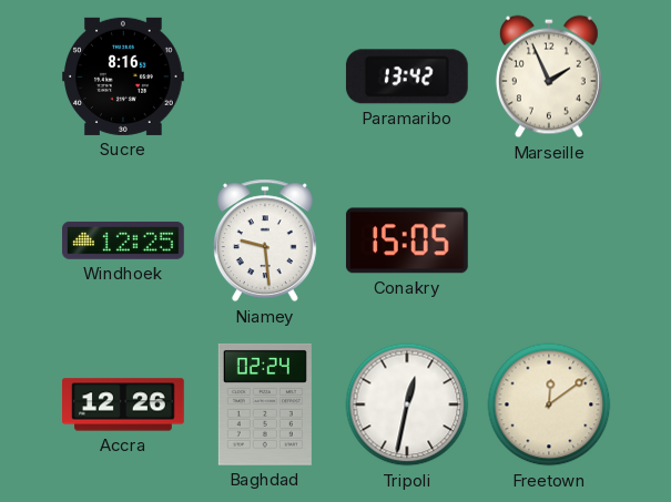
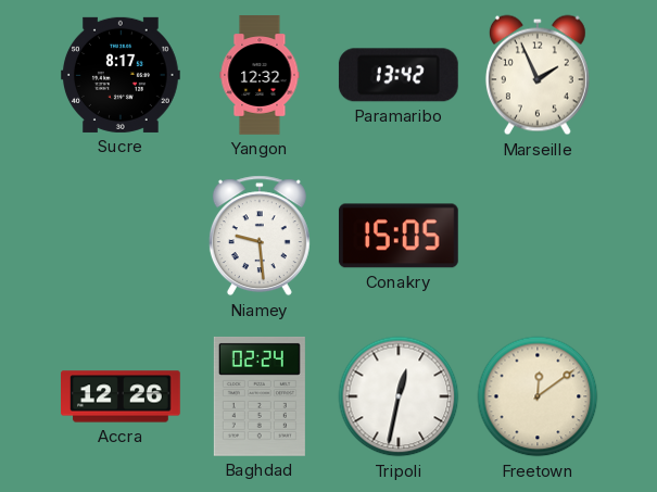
Sucre: 8:16 -> 8:17
Yangon: none -> 12:32
Windhoek: 12:25 -> none
